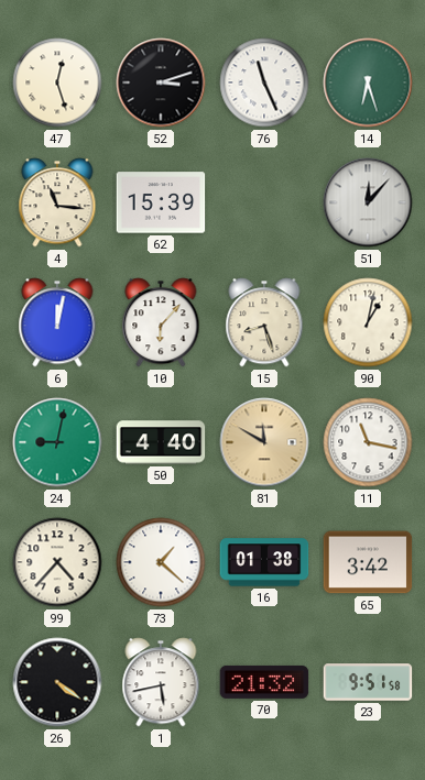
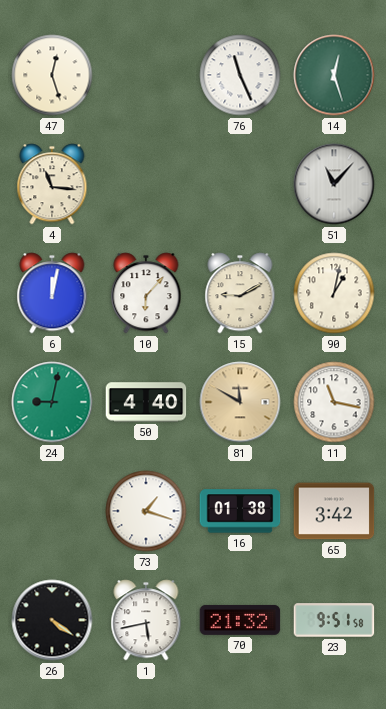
52: 3:12 -> none
14: 6:27 -> 12:27
62: 15:39 -> none
51: 12:07 -> 11:07
15: 8:27 -> 9:10
99: 4:37 -> none
73: 1:22 -> 1:18
